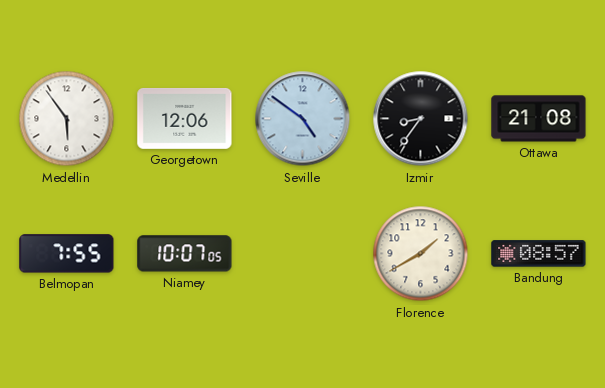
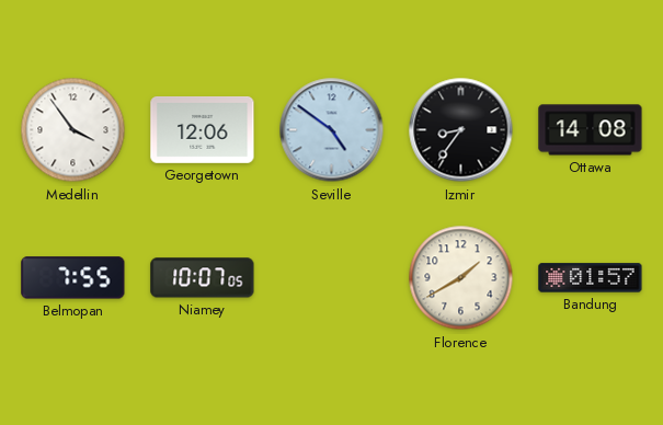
Medellin: 5:54 -> 3:54
Ottawa: 21:08 -> 14:08
Bandung: 08:57 -> 01:57
